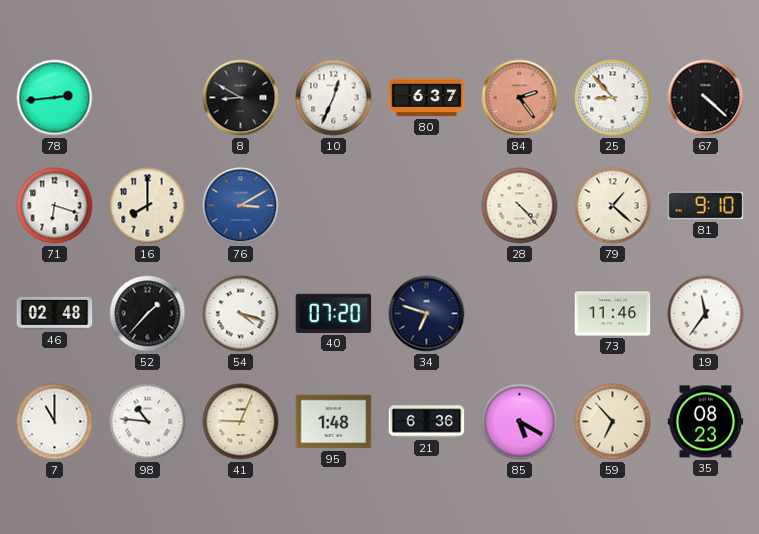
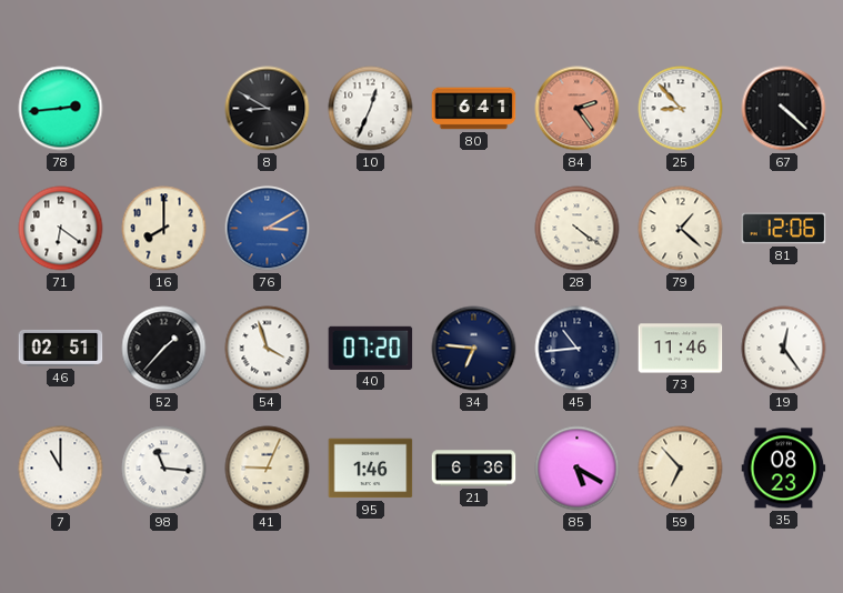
80: 6:37 -> 6:41
71: 6:18 -> 6:21
28: 4:23 -> 4:21
81: 9:10 -> 12:06
46: 02:48 -> 02:51
54: 4:18 -> 3:57
34: 6:48 -> 6:46
45: none -> 10:44
19: 11:36 -> 12:24
98: 10:46 -> 11:16
95: 1:48 -> 1:46
